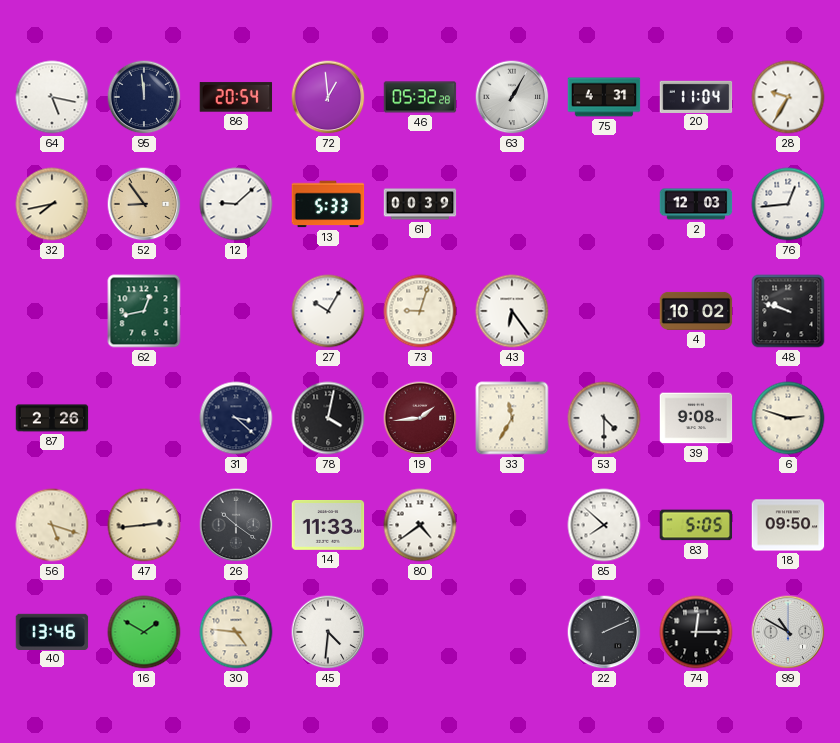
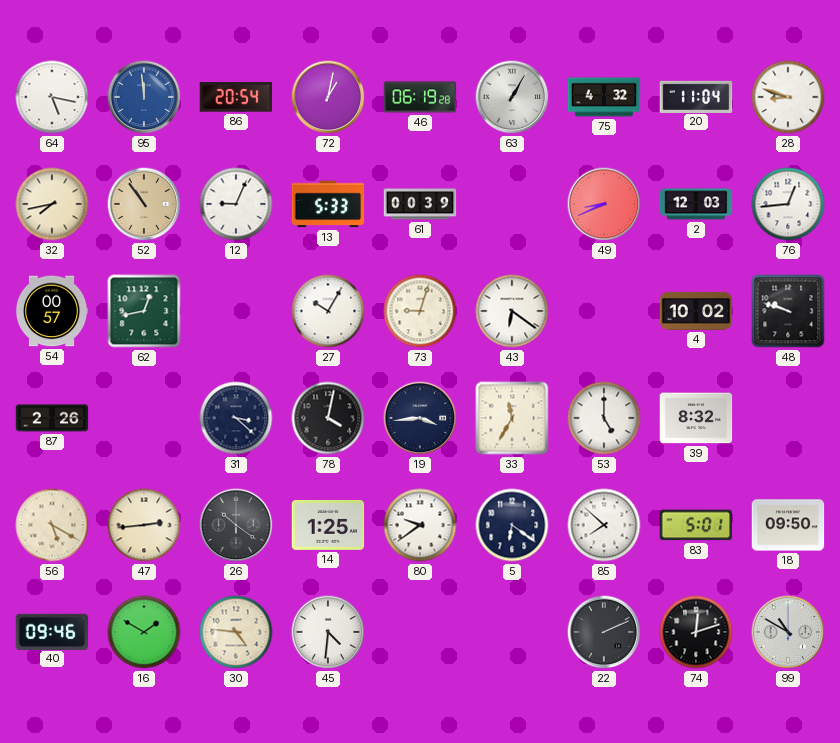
95 dial: navy -> blue
72: 12:59 -> 1:02
46: 05:32 -> 06:19
75: 4:31 -> 4:32
28: 9:35 -> 8:48
52: 8:54 -> 10:54
12: 9:08 -> 9:04
49: none -> 8:41
54: none -> 00:57
43: 6:24 -> 6:21
19: 1:44 -> 3:44
19 dial: burgundy -> navy
53: 4:30 -> 5:00
39: 9:08 -> 8:32
6: 2:48 -> none
56: 5:18 -> 5:20
14: 11:33 -> 1:25
80: 4:39 -> 9:39
5: none -> 6:21
83: 5:05 -> 5:01
40: 13:46 -> 09:46
74: 12:15 -> 12:12
